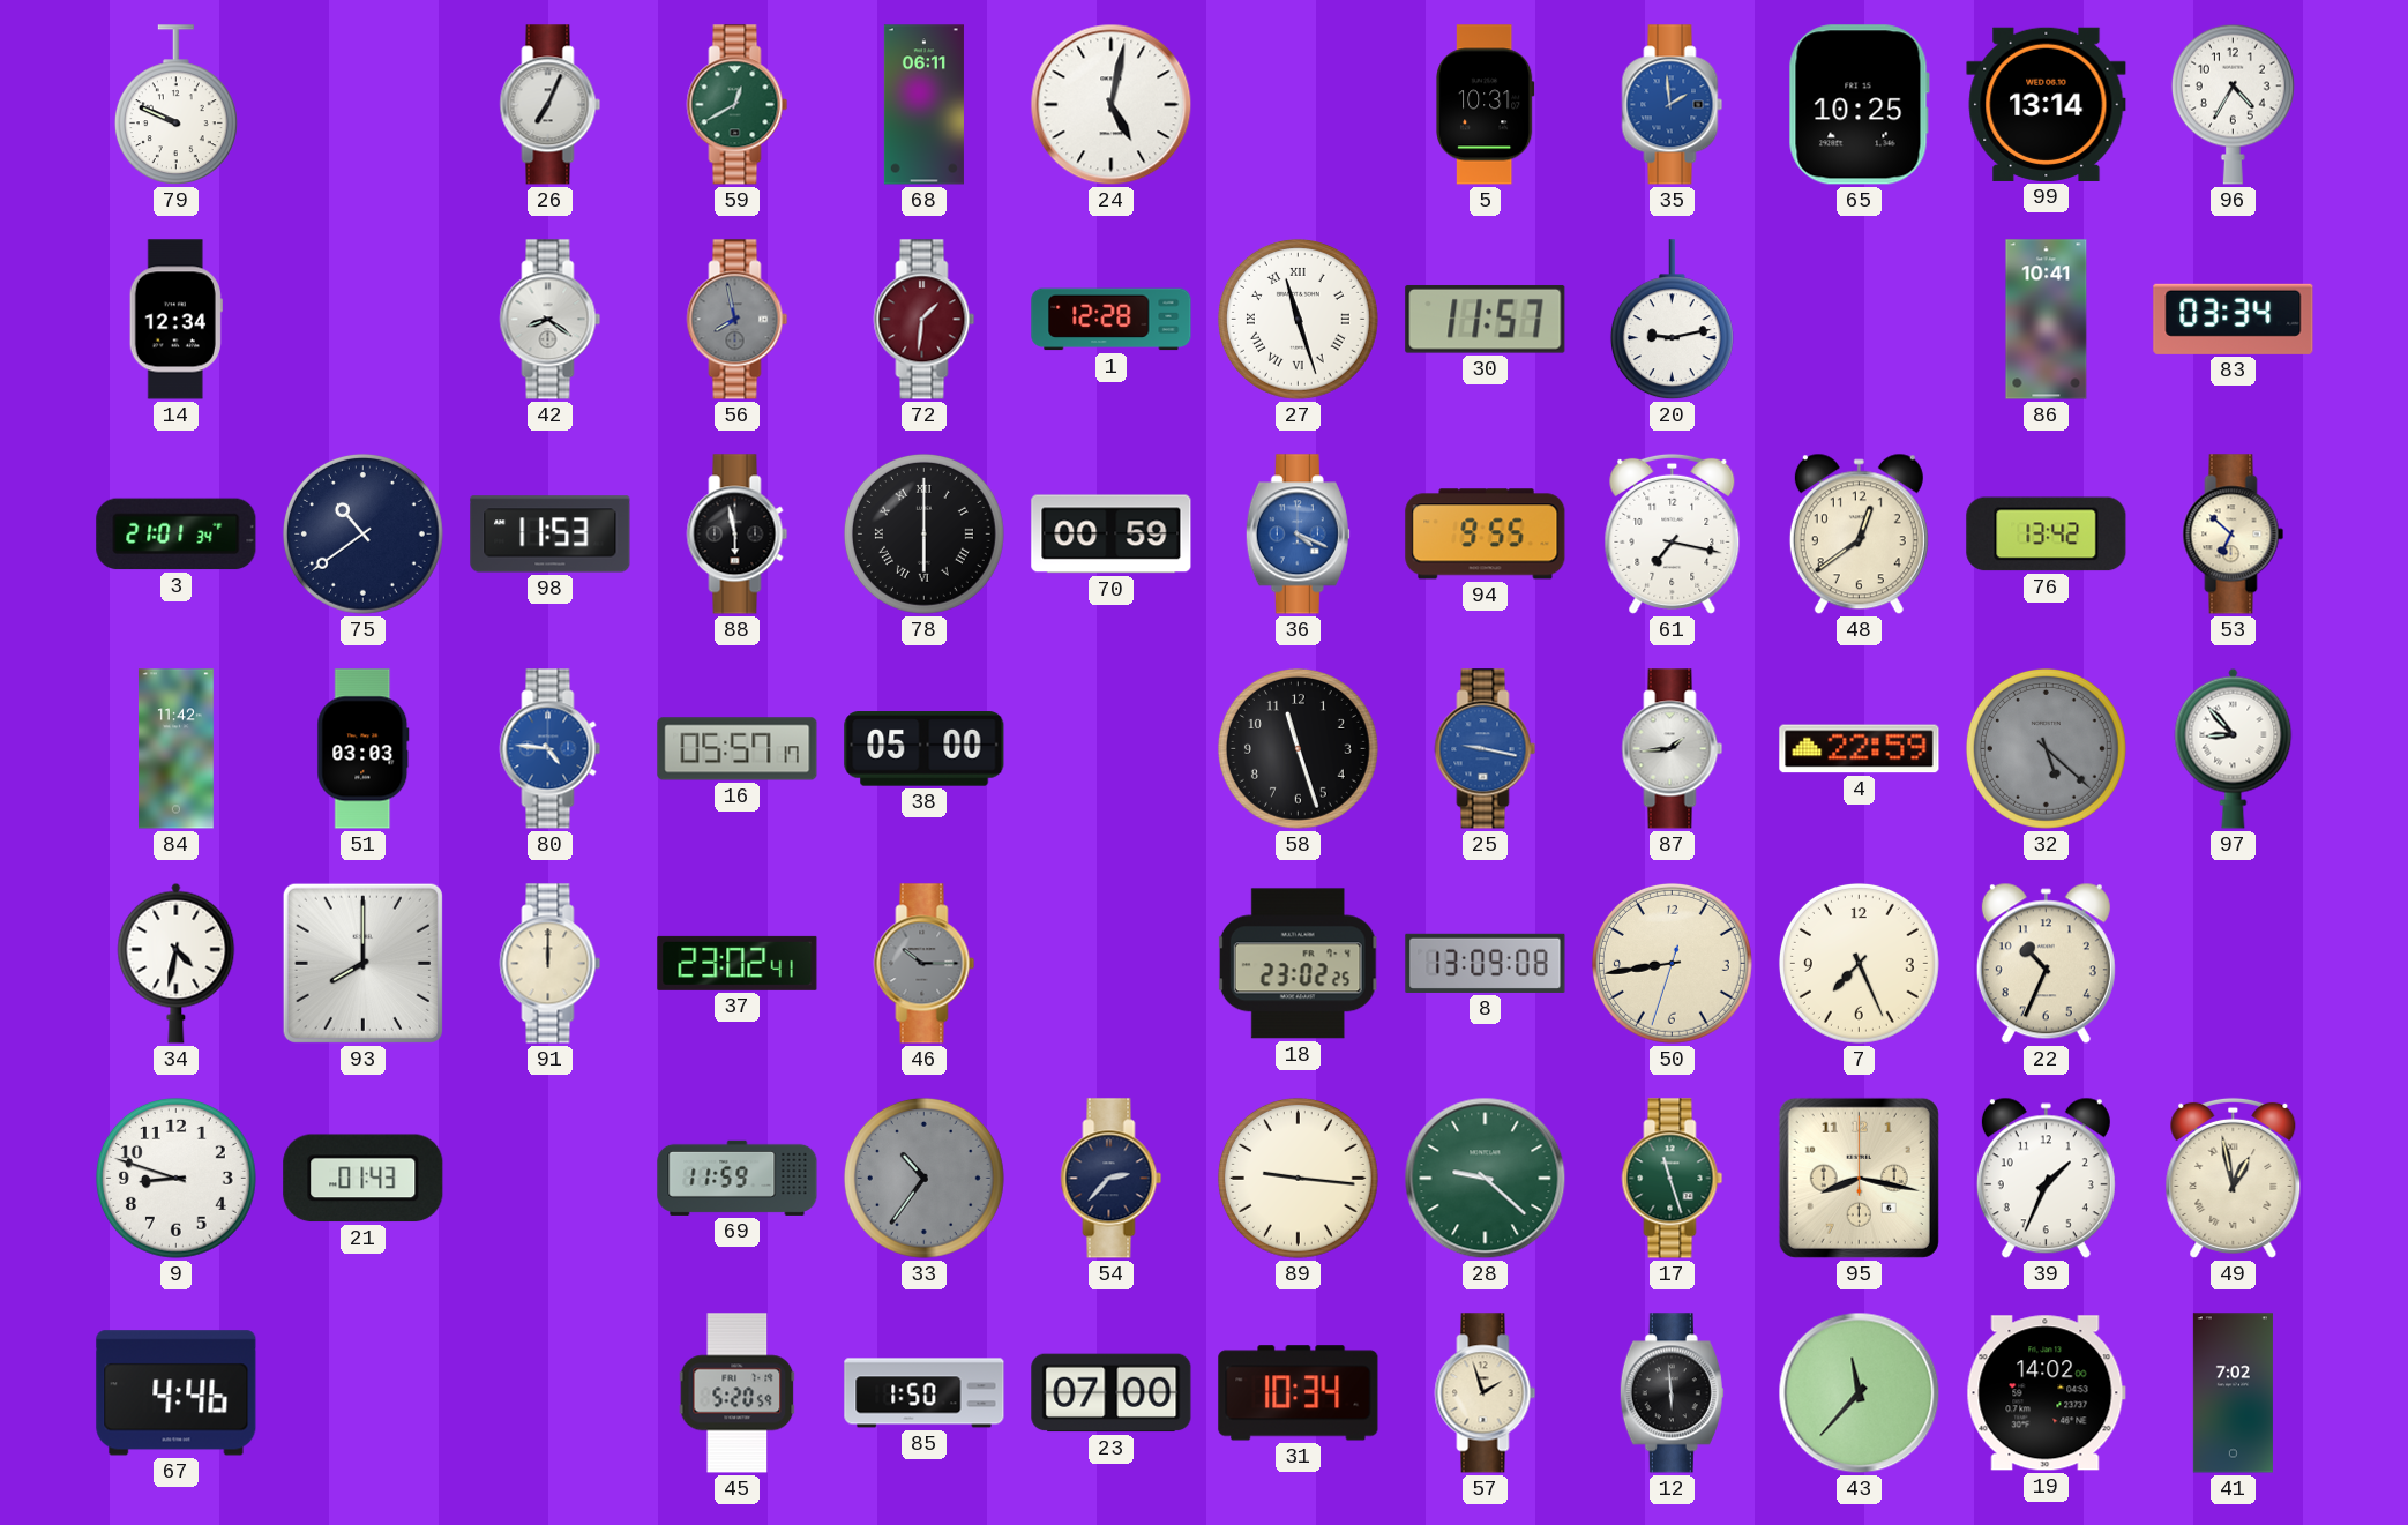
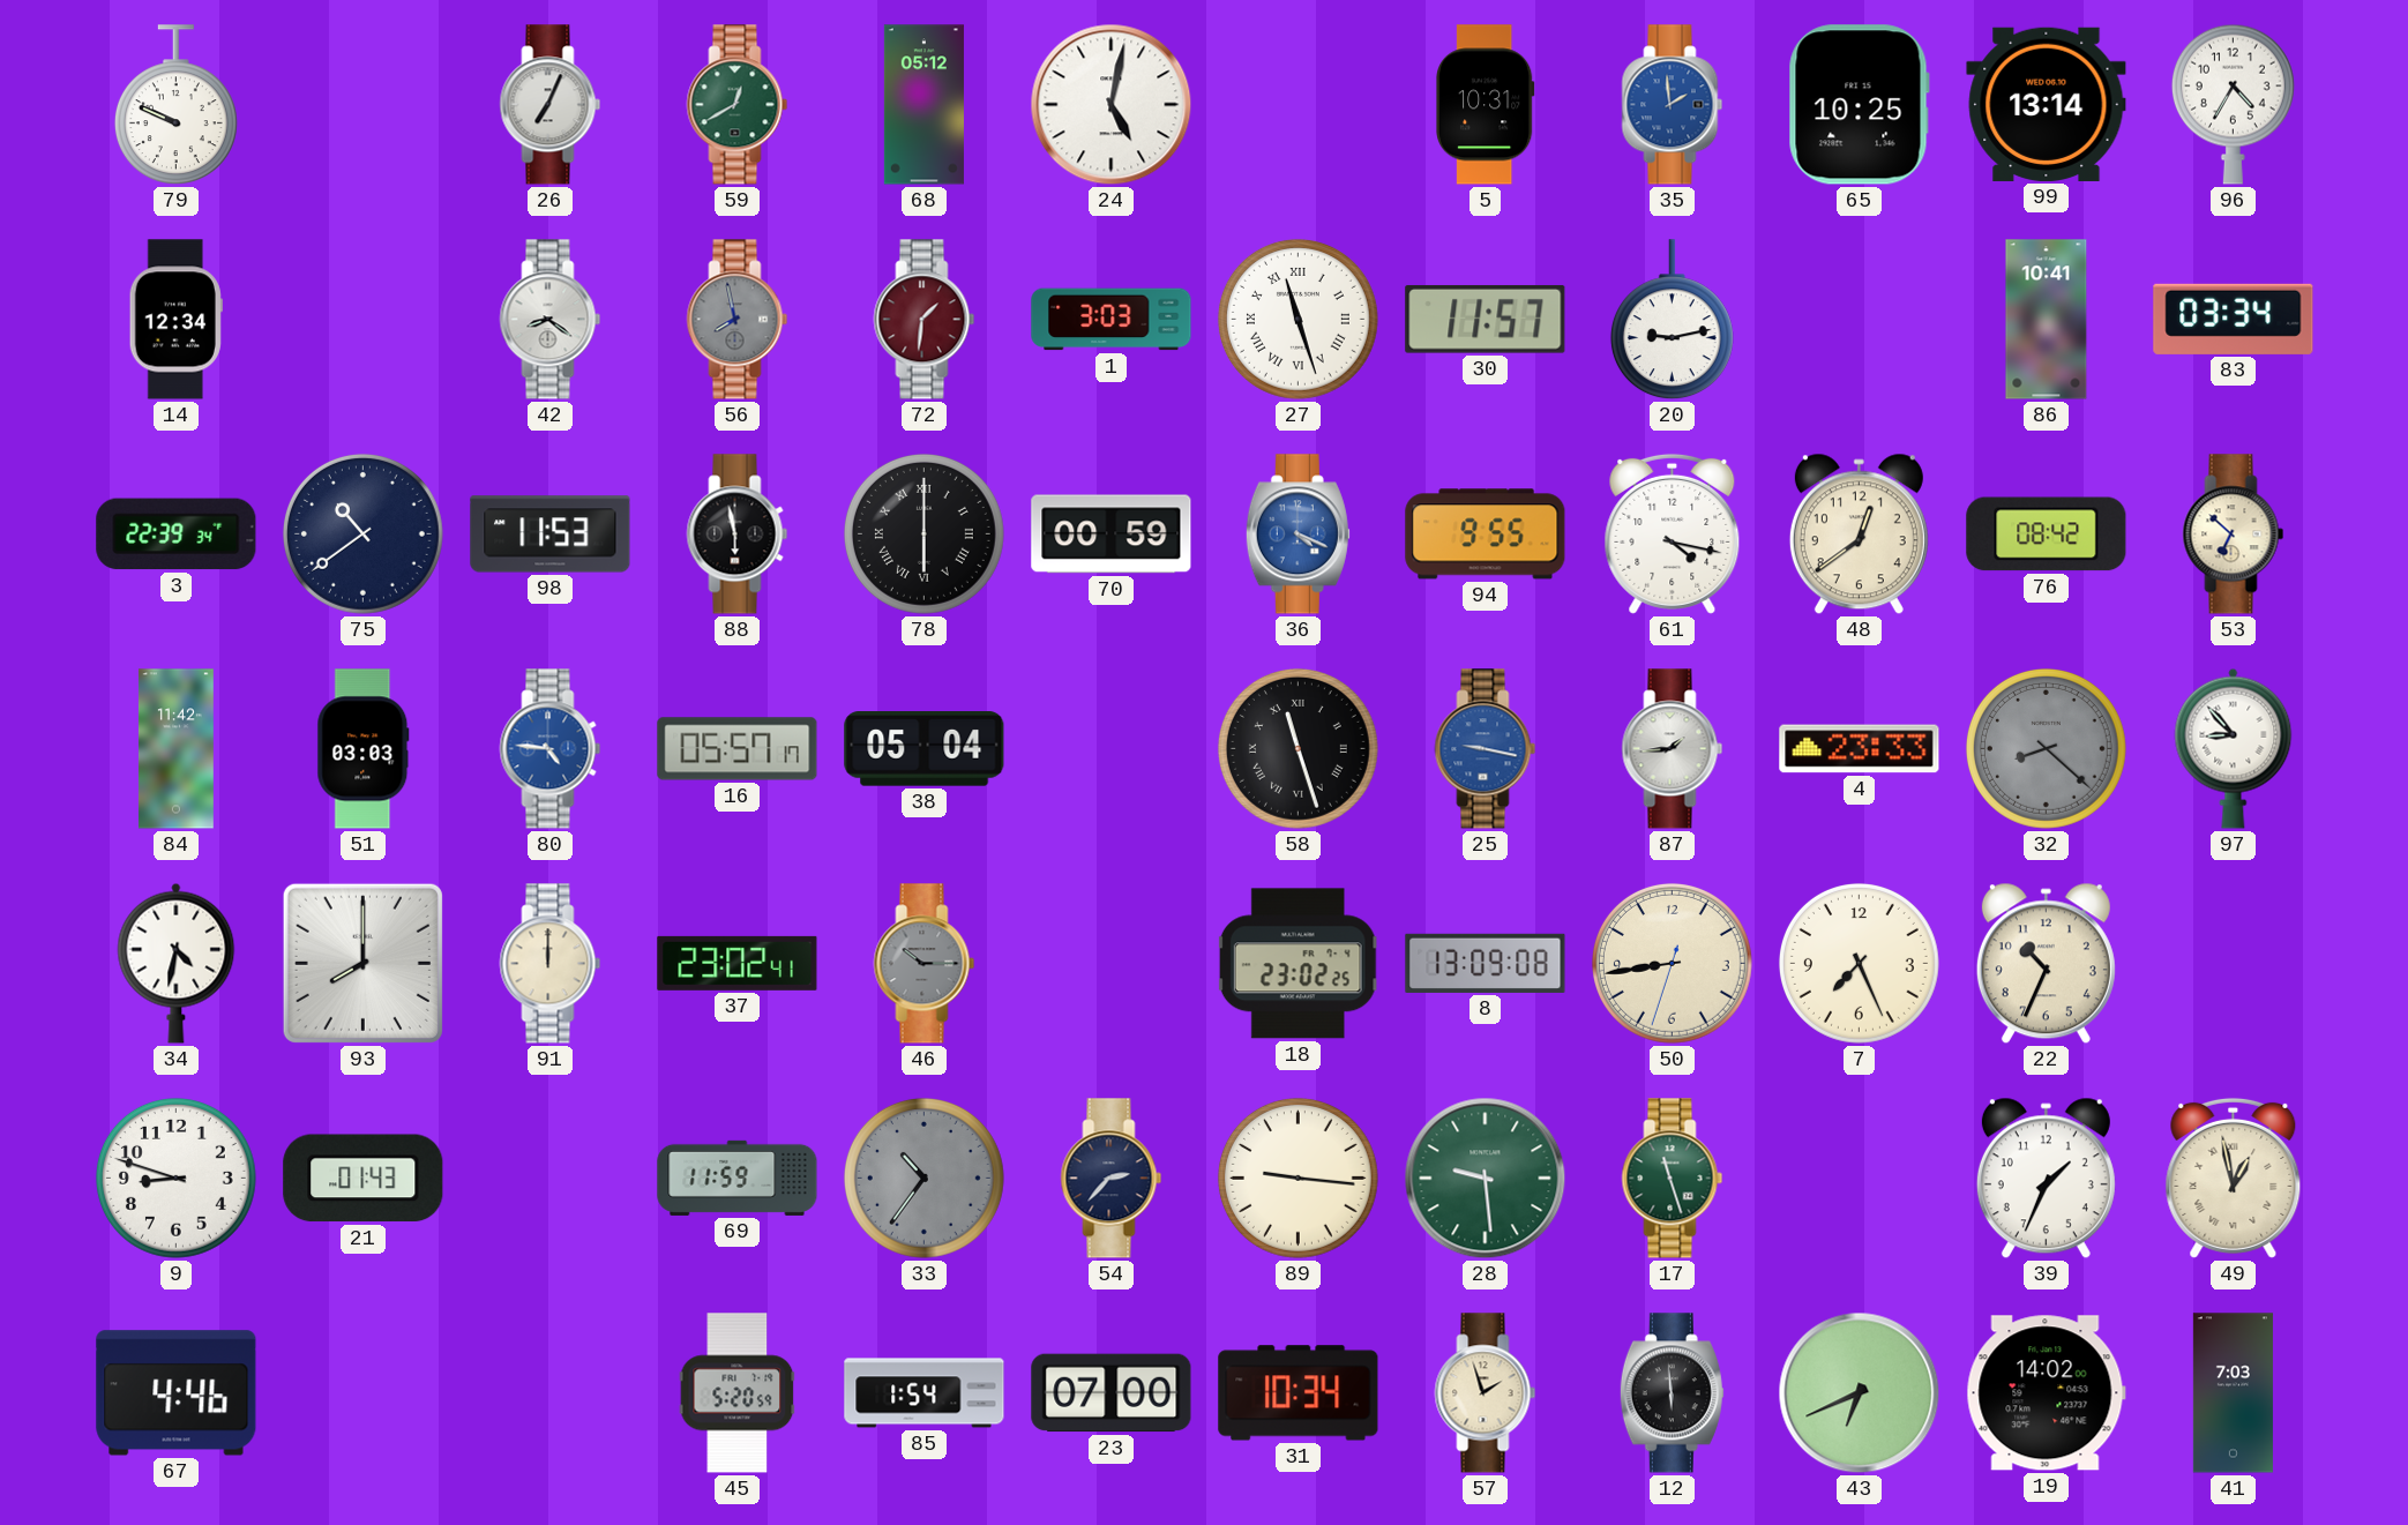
68: 06:11 -> 05:12
1: 12:28 -> 3:03
3: 21:01 -> 22:39
61: 7:17 -> 4:17
76: 13:42 -> 08:42
38: 05:00 -> 05:04
58 numerals: Arabic -> Roman
4: 22:59 -> 23:33
32: 5:22 -> 8:22
28: 9:22 -> 9:29
95: 8:17 -> none
85: 1:50 -> 1:54
43: 11:37 -> 6:41
41: 7:02 -> 7:03
